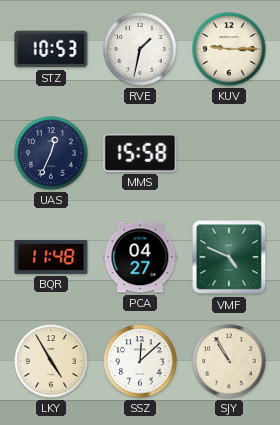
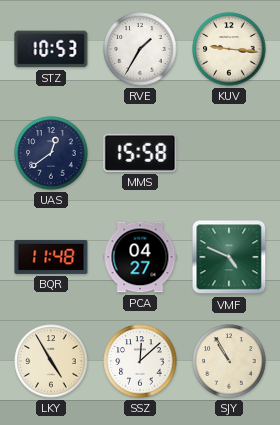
RVE: 1:32 -> 1:35
KUV: 9:15 -> 9:16
UAS: 12:34 -> 12:39
